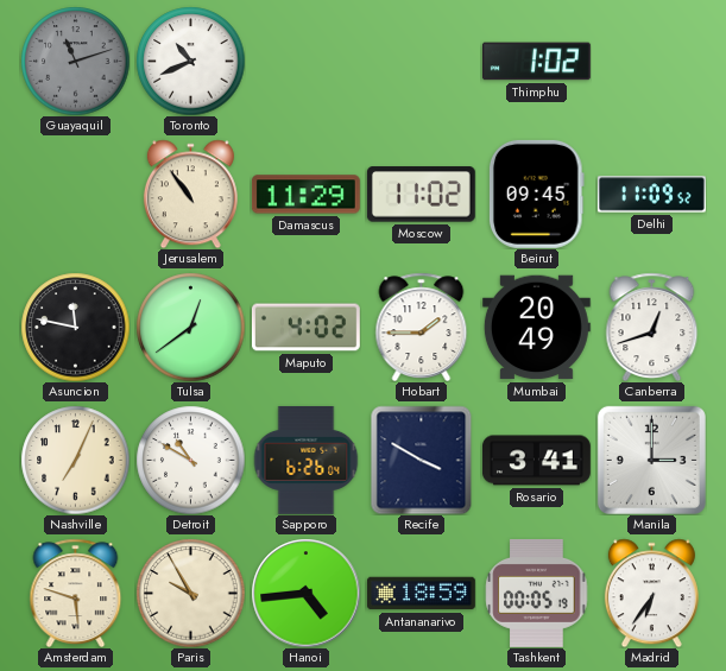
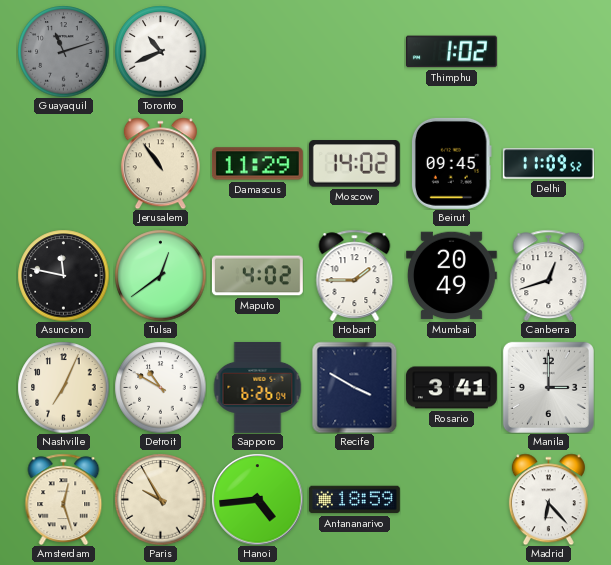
Moscow: 11:02 -> 14:02
Amsterdam: 5:48 -> 12:27
Tashkent: 00:05 -> none
Madrid: 6:36 -> 6:23
